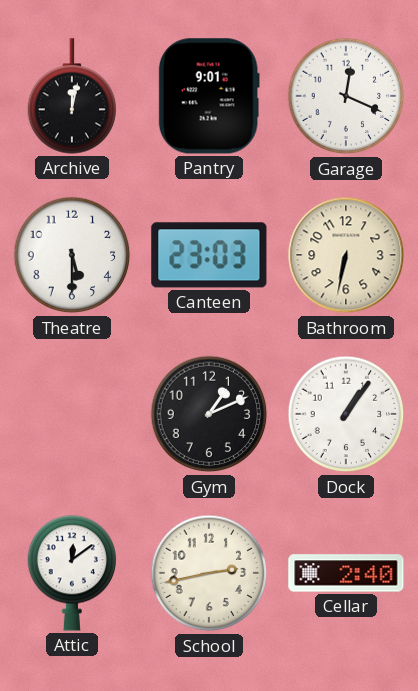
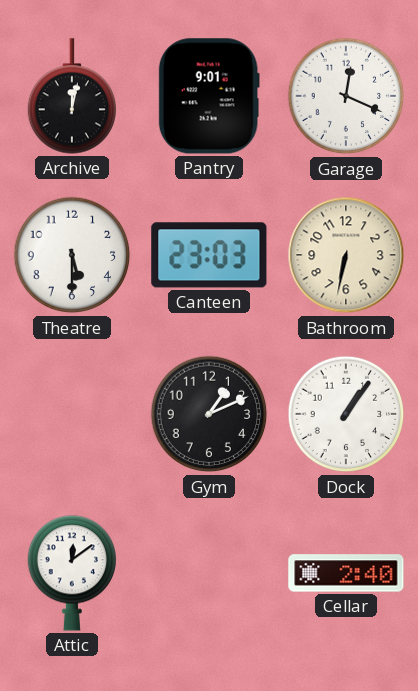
School: 2:43 -> none
